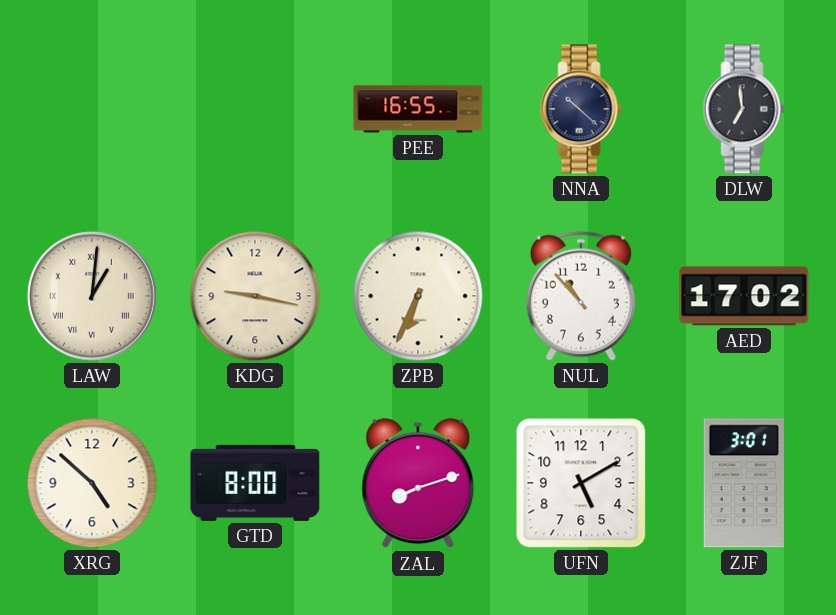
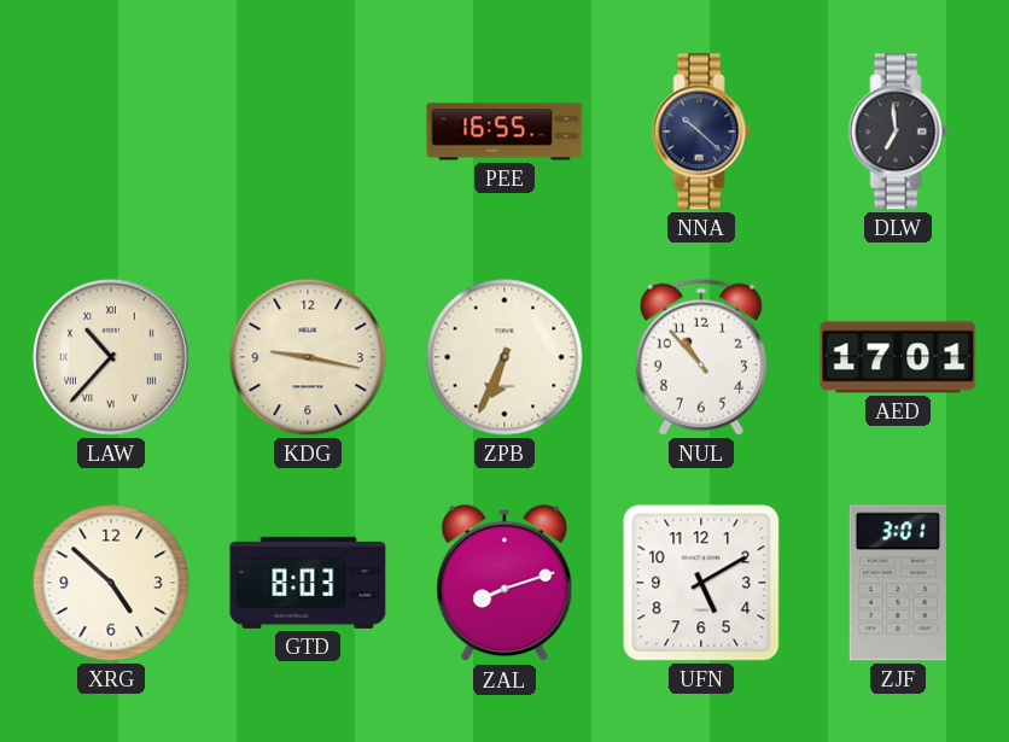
LAW: 1:01 -> 10:37
AED: 17:02 -> 17:01
GTD: 8:00 -> 8:03
